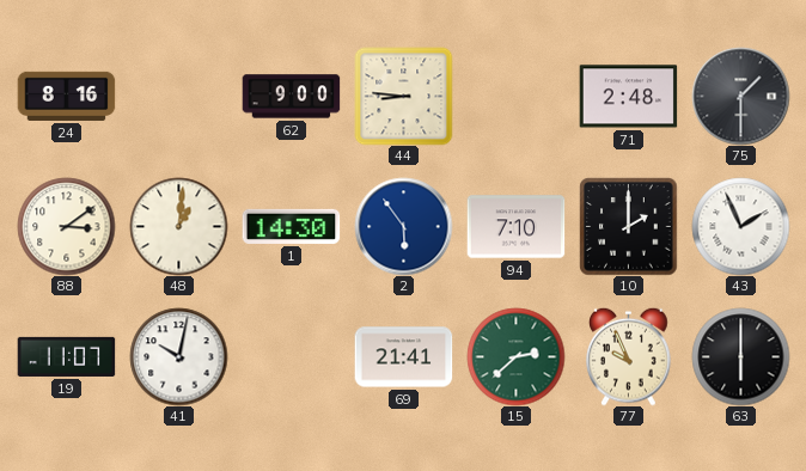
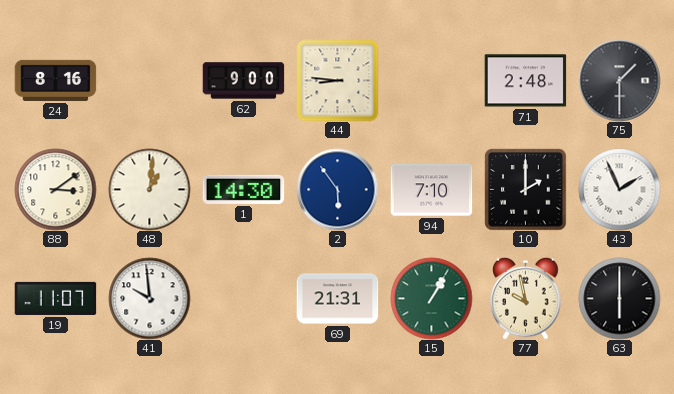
41: 10:02 -> 9:59
69: 21:41 -> 21:31
15: 2:38 -> 1:05
77: 9:56 -> 9:58
